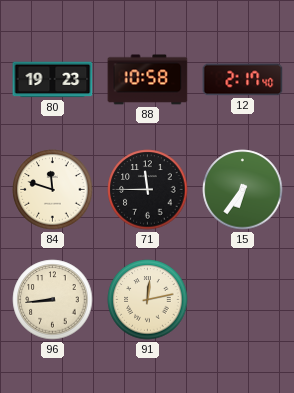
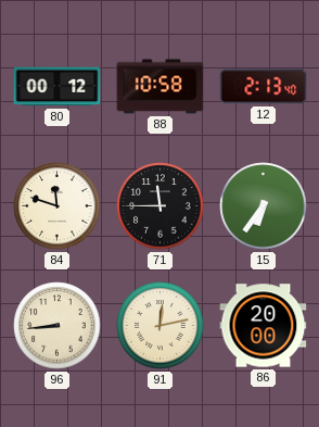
80: 19:23 -> 00:12
12: 2:17 -> 2:13
86: none -> 20:00
